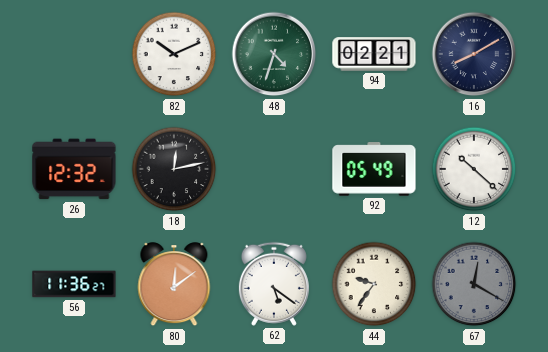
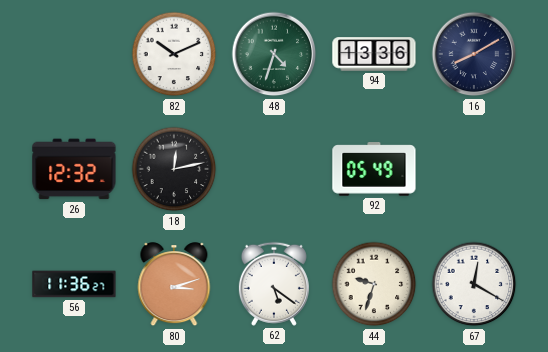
94: 02:21 -> 13:36
12: 10:22 -> none
80: 12:09 -> 3:12
44: 9:36 -> 9:33
67 dial: grey -> white
